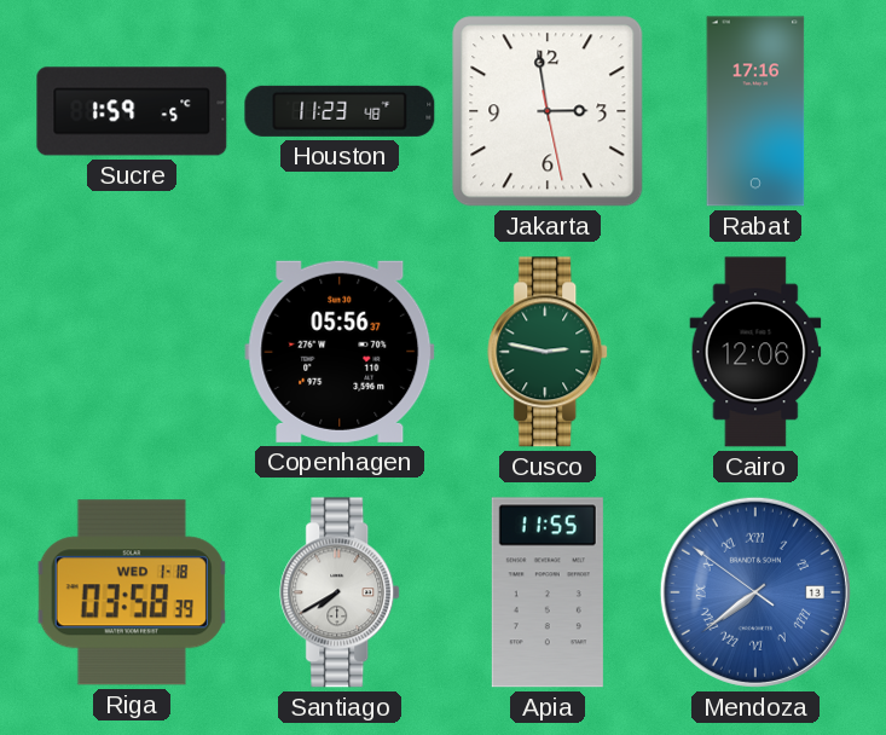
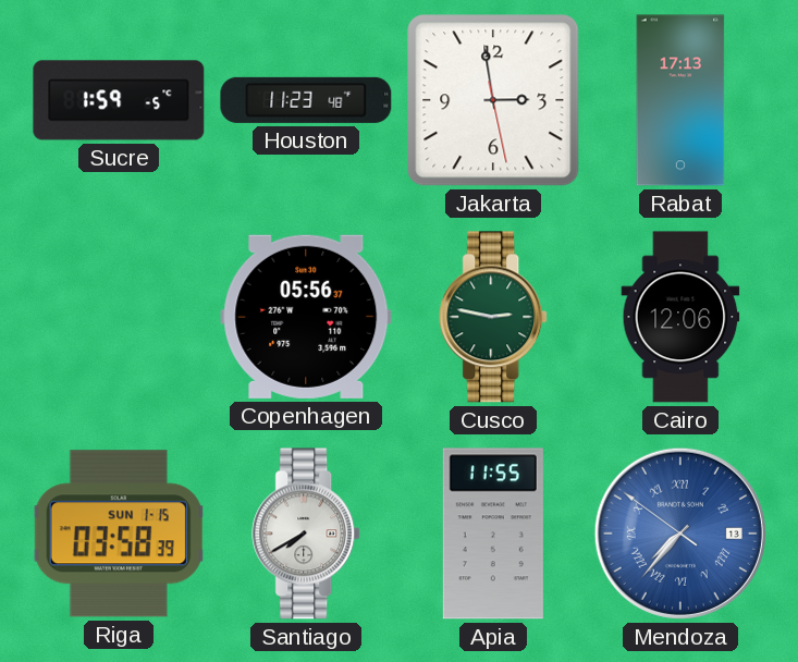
Rabat: 17:16 -> 17:13
Riga date: WED 1-18 -> SUN 1-15
Mendoza: 7:38 -> 7:36
